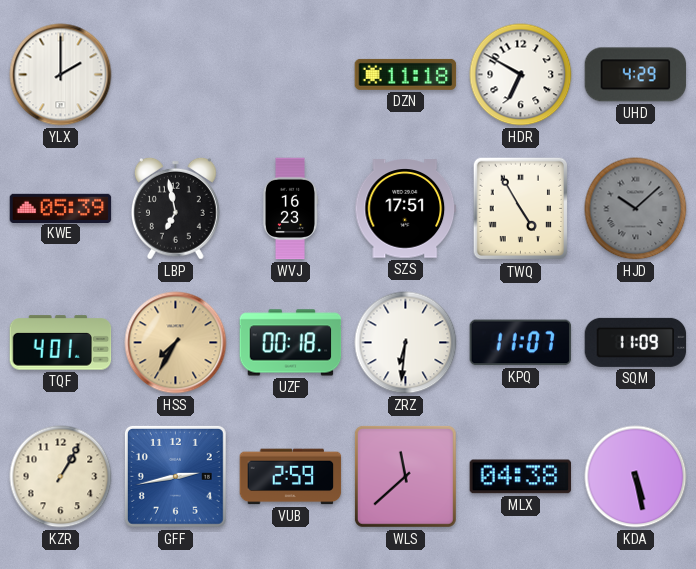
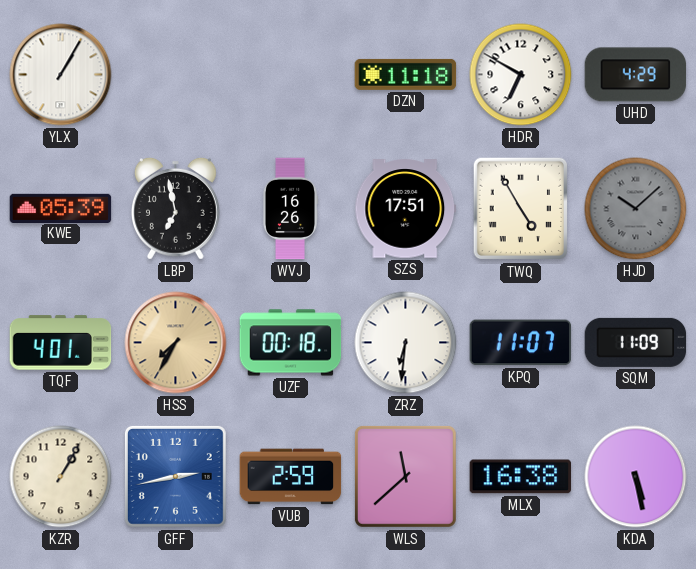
YLX: 2:00 -> 1:05
WVJ: 16:23 -> 16:26
MLX: 04:38 -> 16:38
